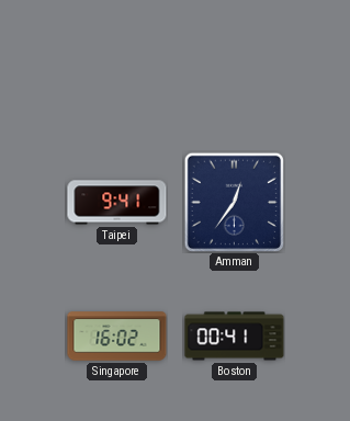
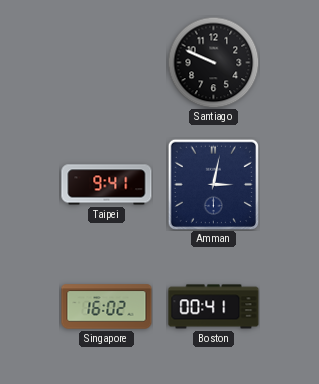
Santiago: none -> 9:49
Amman: 12:36 -> 3:02
